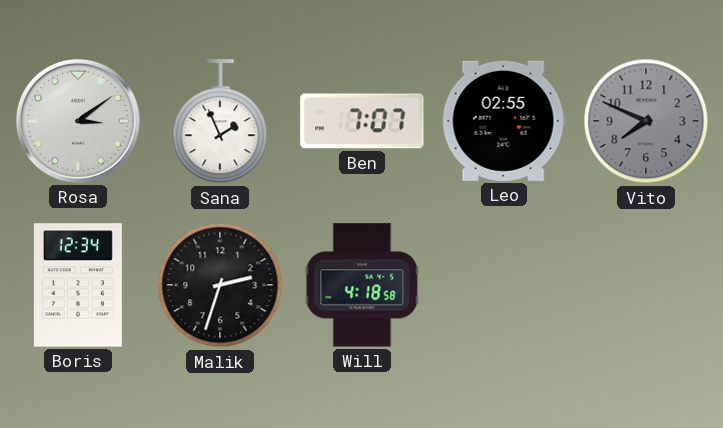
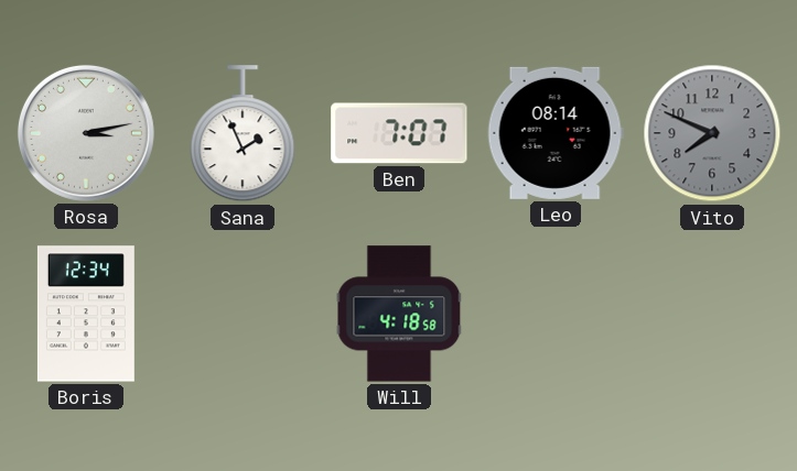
Rosa: 3:09 -> 3:13
Leo: 02:55 -> 08:14
Malik: 2:33 -> none
